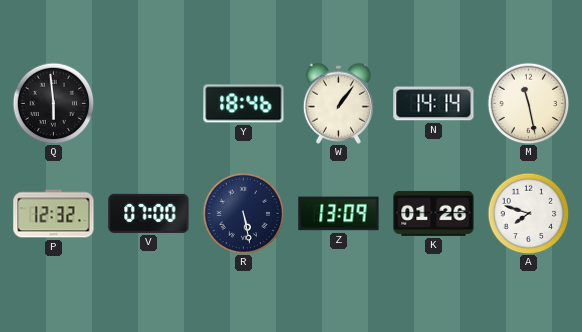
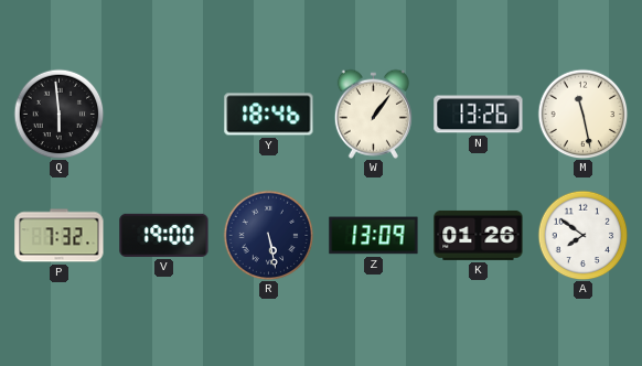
N: 14:14 -> 13:26
P: 12:32 -> 7:32
V: 07:00 -> 19:00
A: 7:48 -> 7:51
